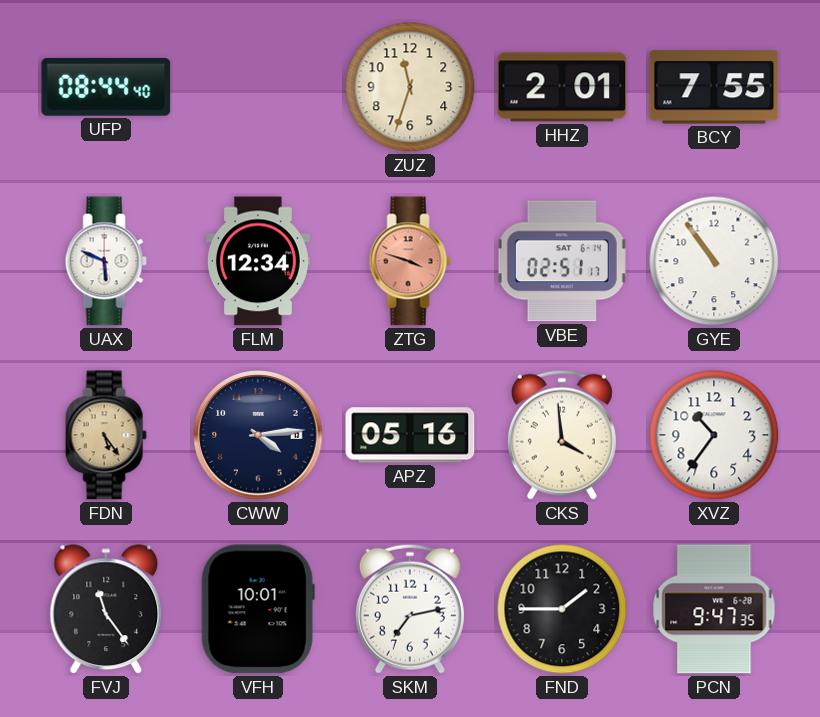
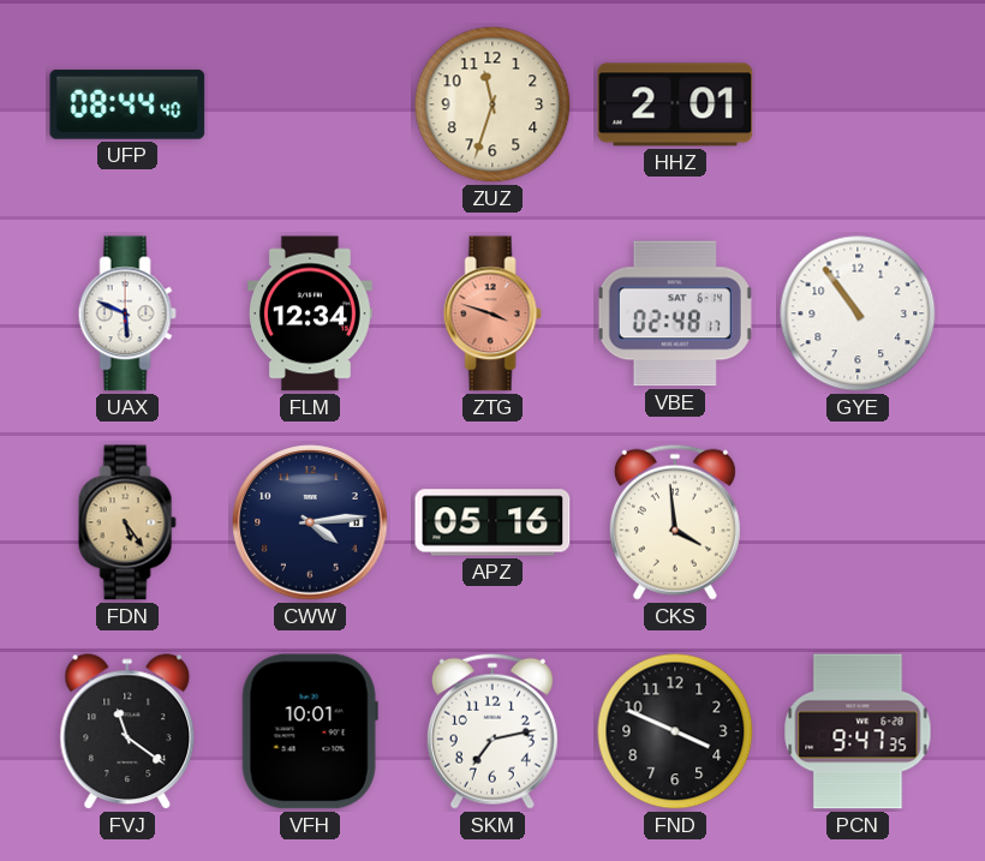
BCY: 7:55 -> none
VBE: 02:51 -> 02:48
XVZ: 10:36 -> none
FVJ: 11:24 -> 11:21
FND: 1:45 -> 3:49
